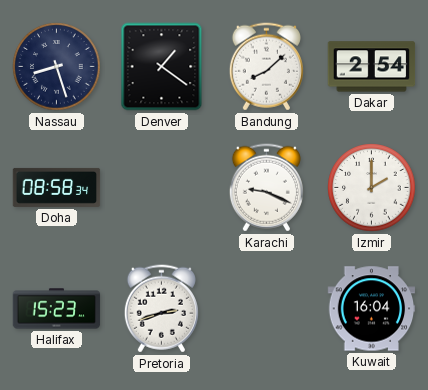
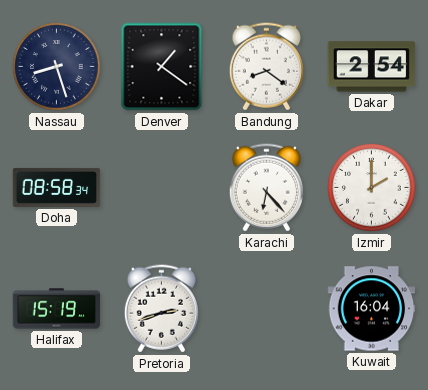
Bandung: 8:08 -> 8:21
Karachi: 9:19 -> 6:23
Halifax: 15:23 -> 15:19
